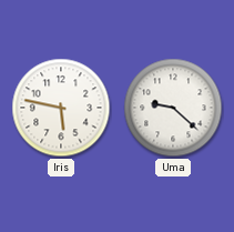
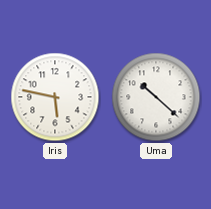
Uma: 9:22 -> 10:22
